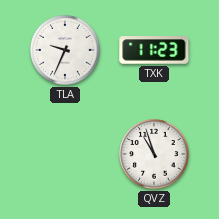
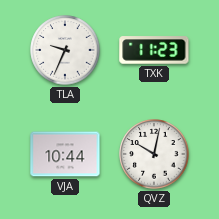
VJA: none -> 10:44
QVZ: 10:57 -> 10:02
